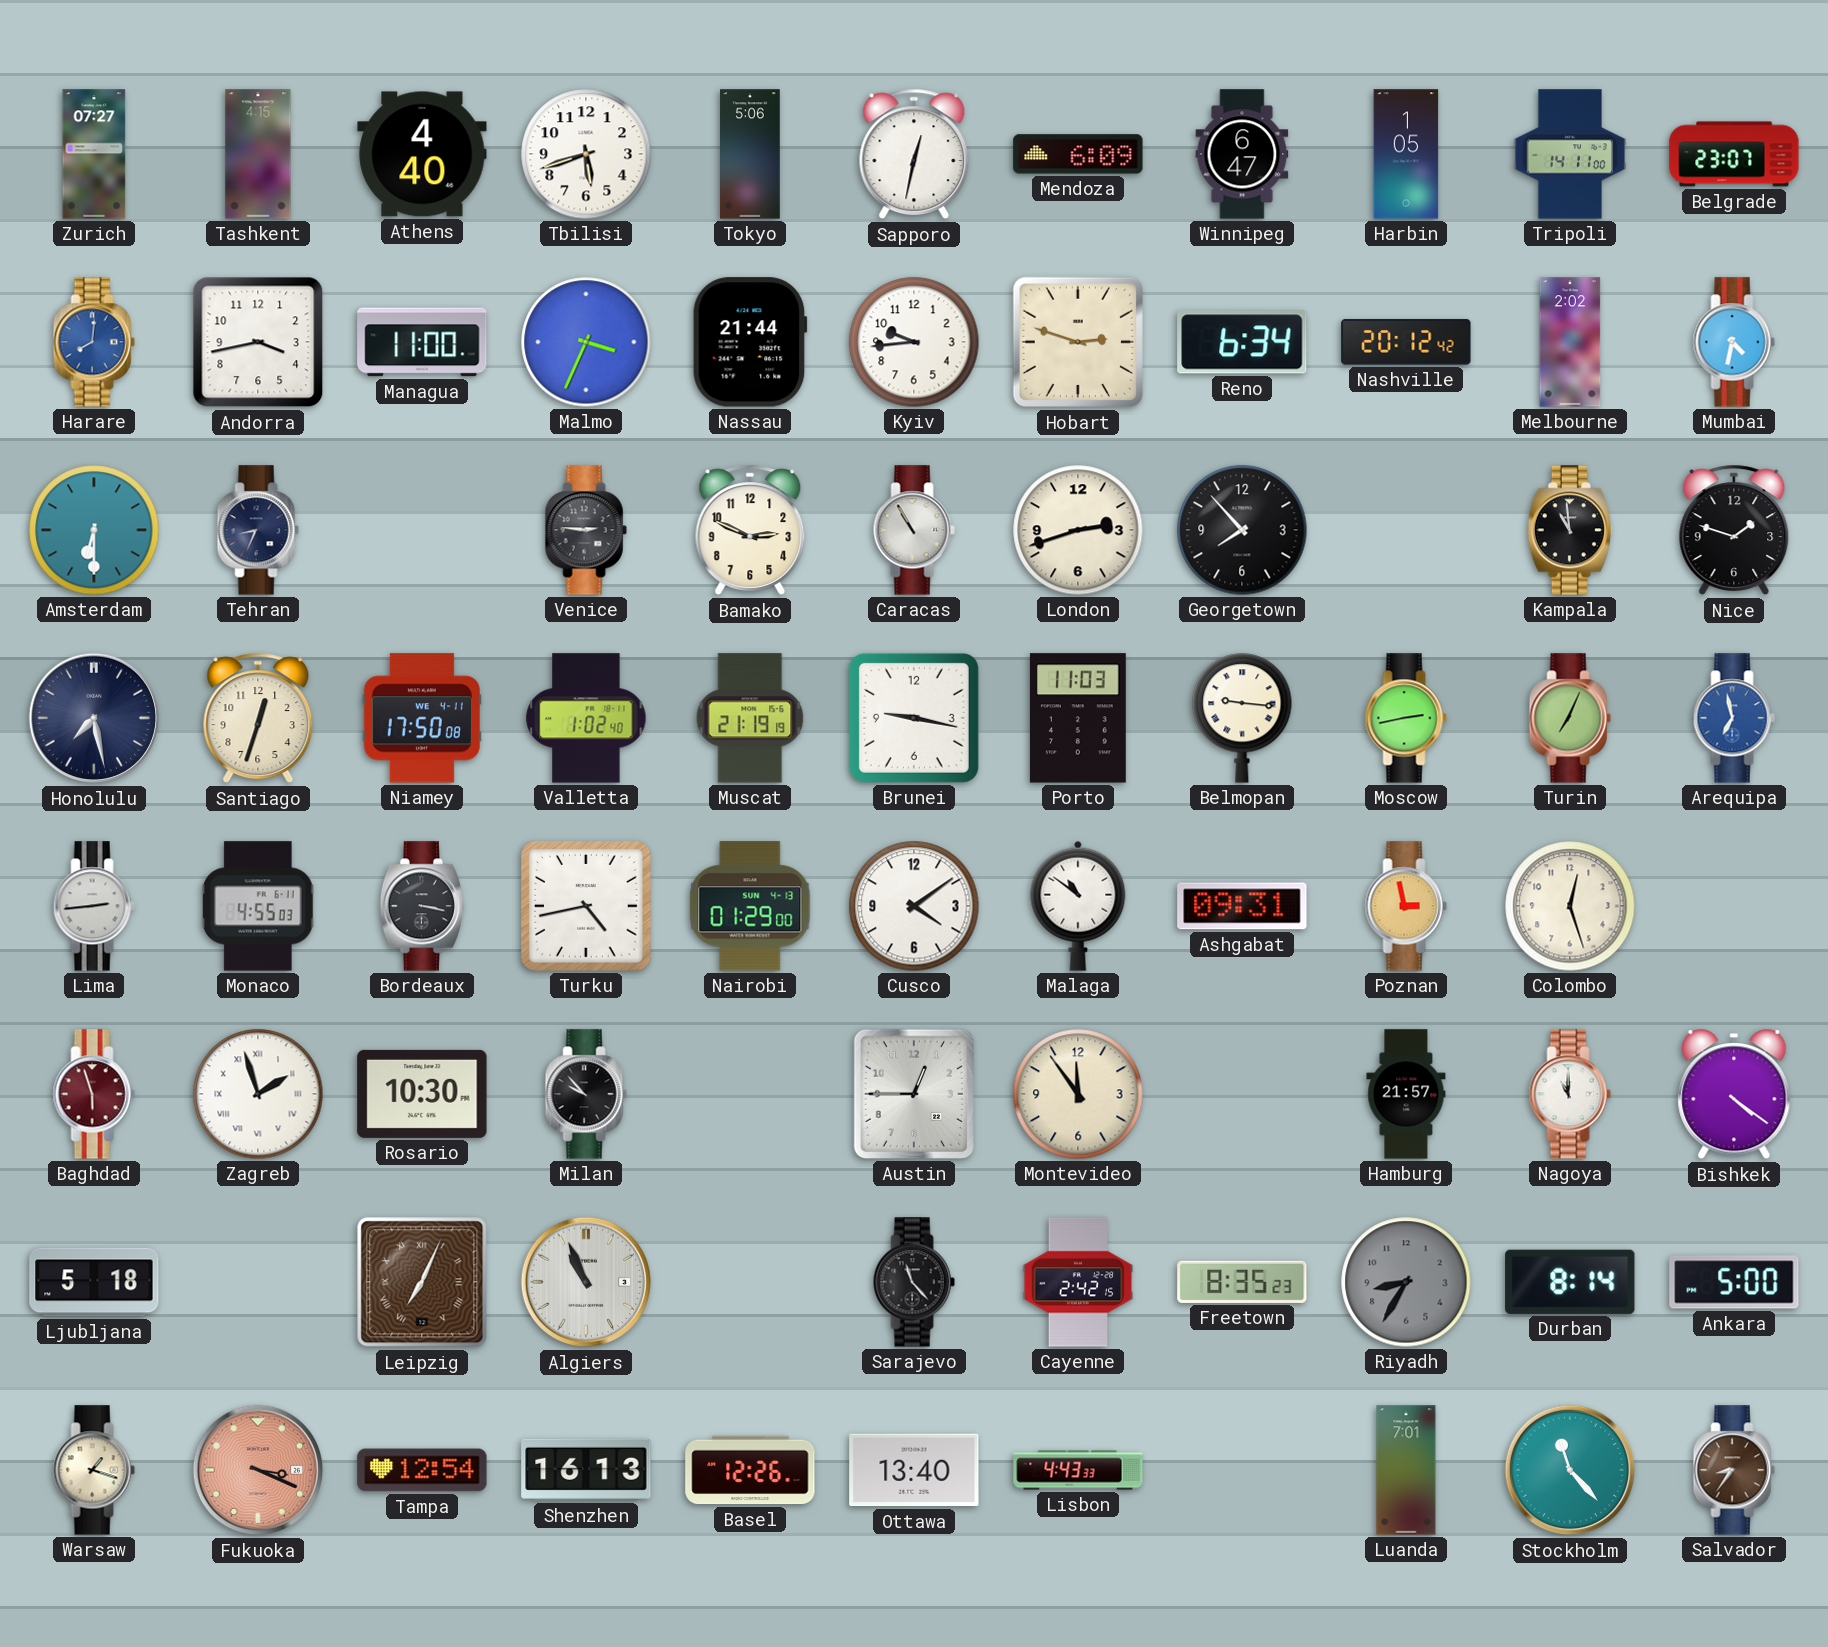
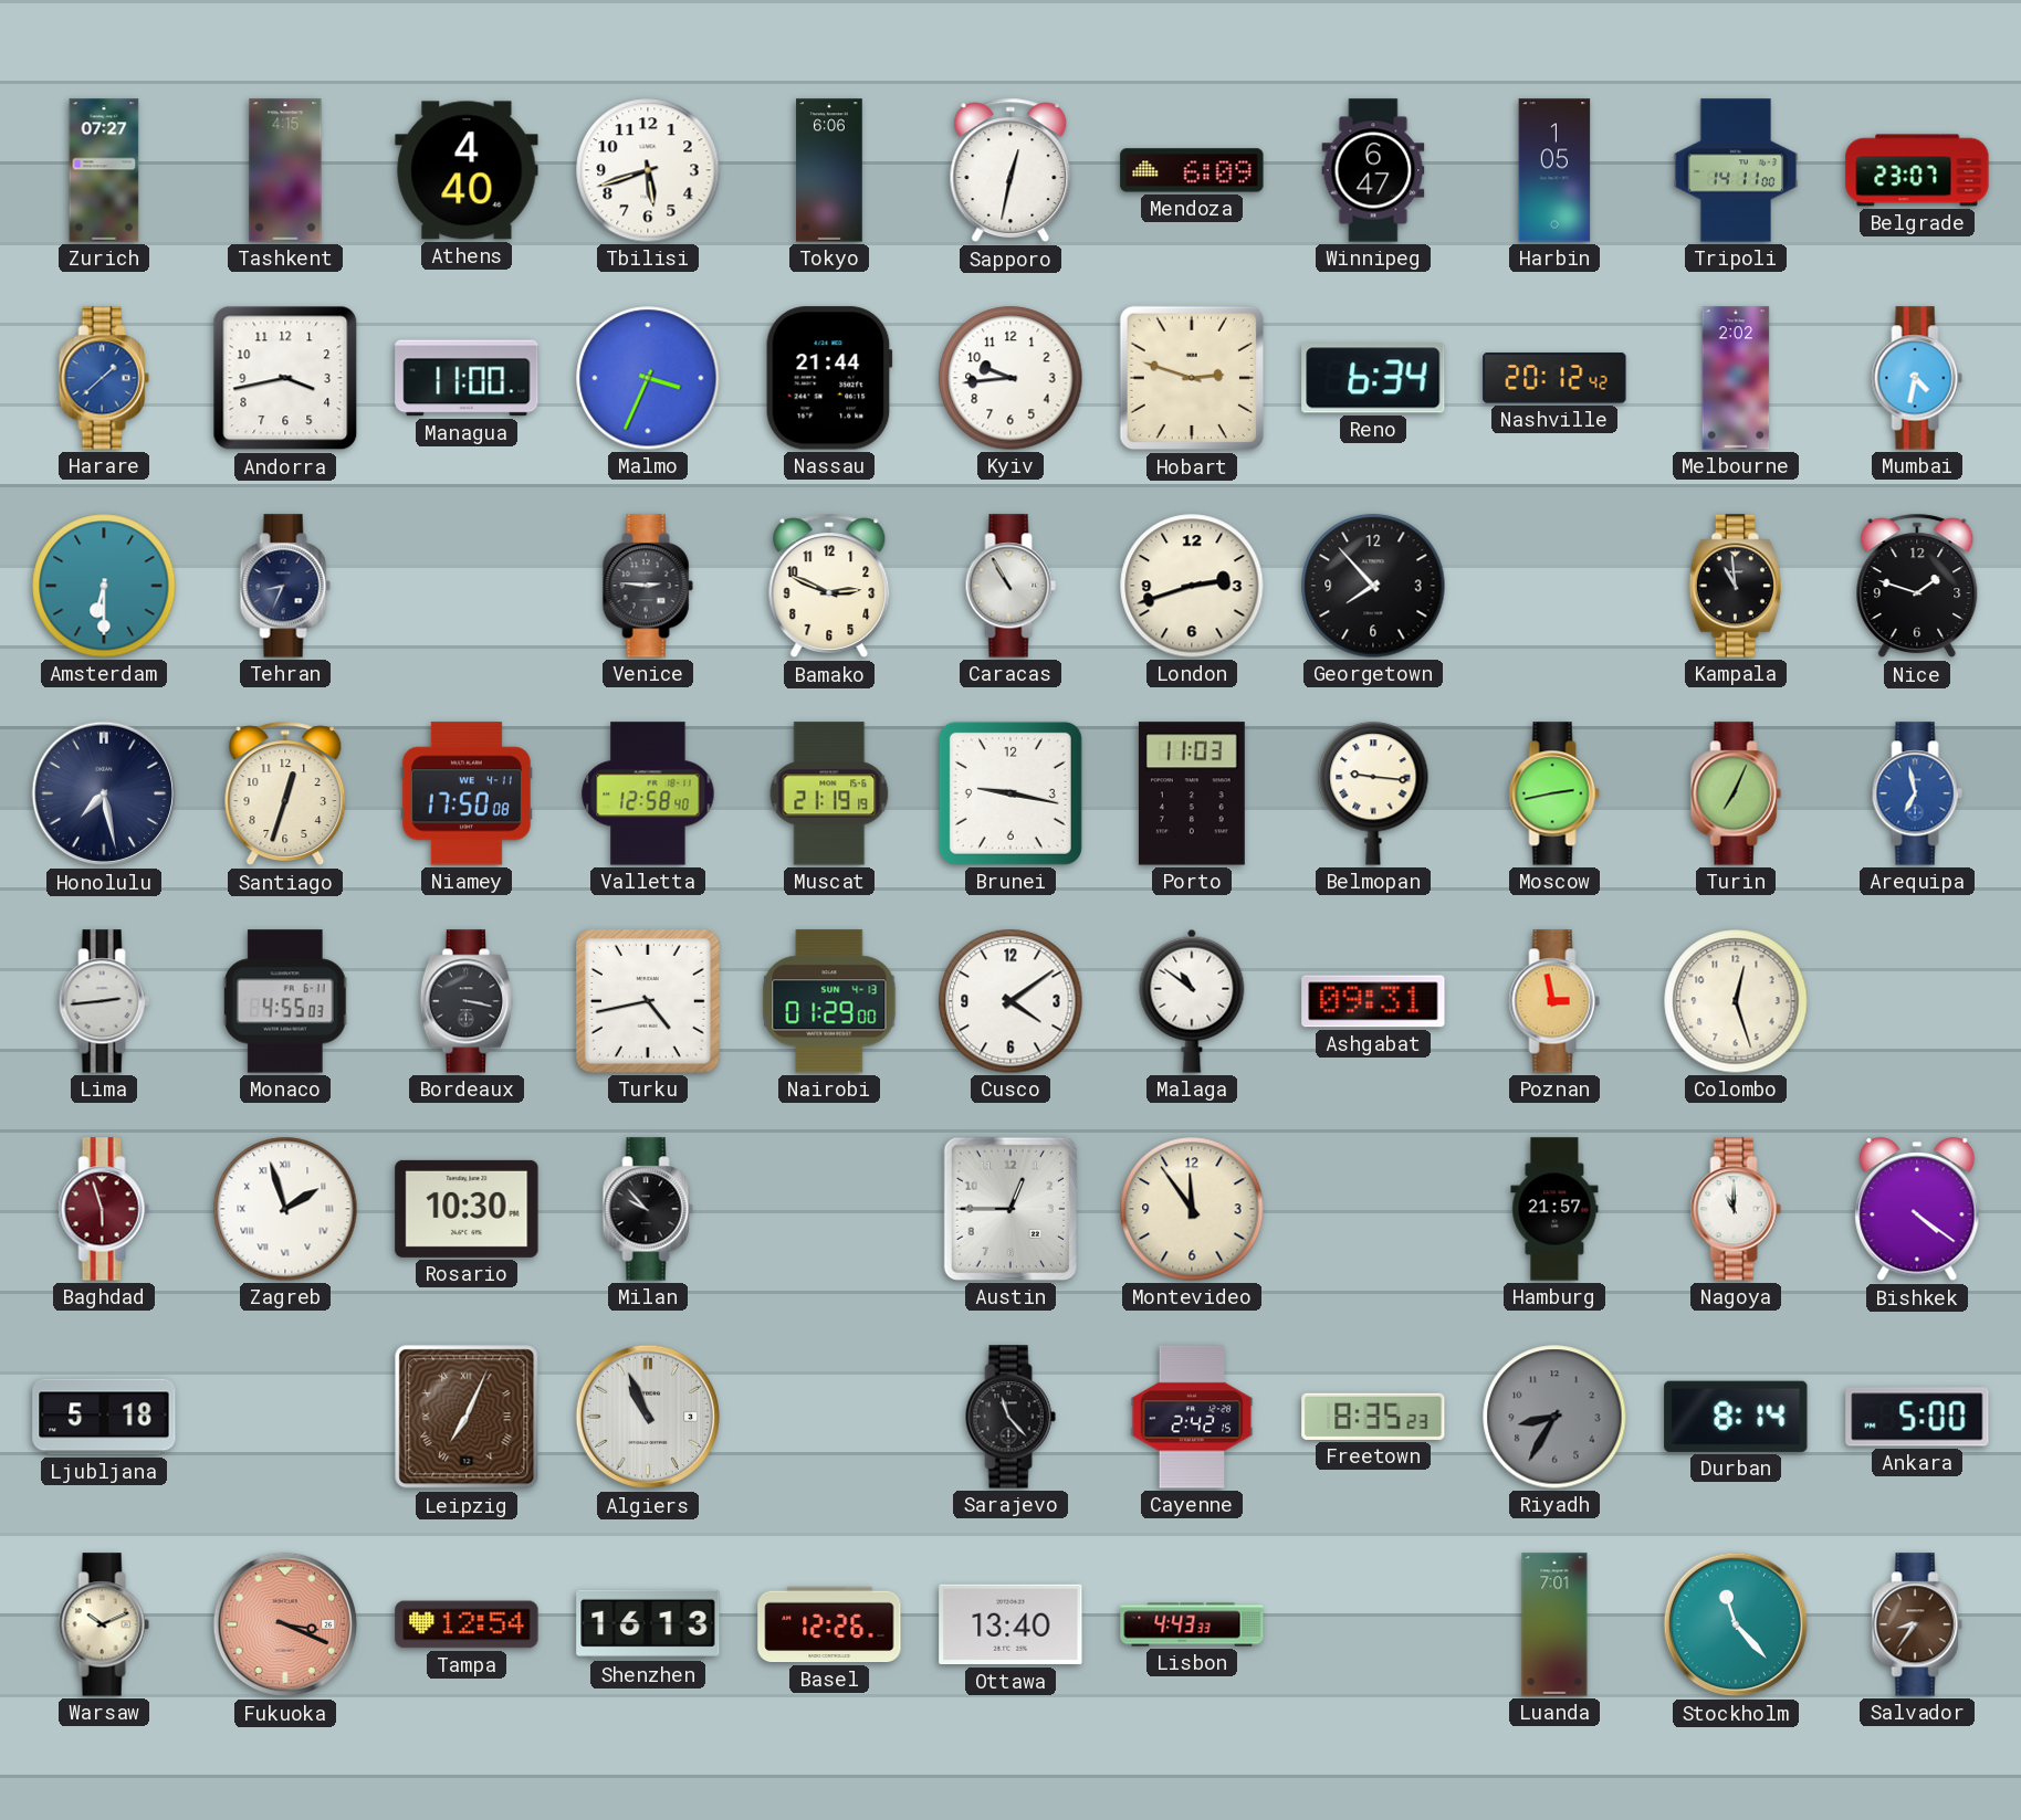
Tokyo: 5:06 -> 6:06
Harare: 8:01 -> 1:38
Valletta: 1:02 -> 12:58
Warsaw: 1:18 -> 10:11
